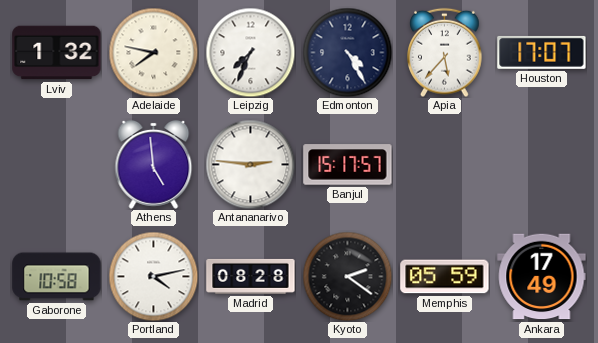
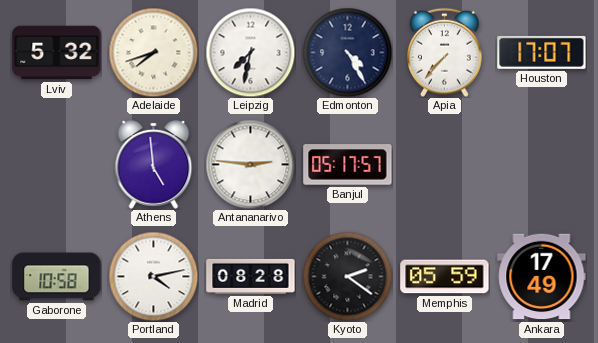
Lviv: 1:32 -> 5:32
Adelaide: 7:47 -> 7:42
Leipzig: 7:34 -> 7:32
Apia: 5:37 -> 7:37
Banjul: 15:17 -> 05:17
